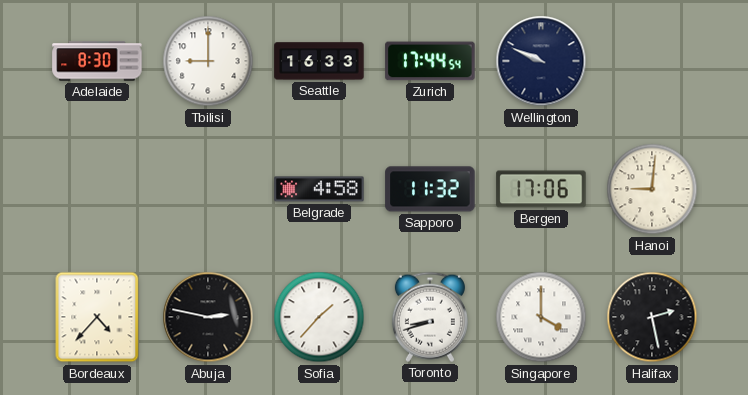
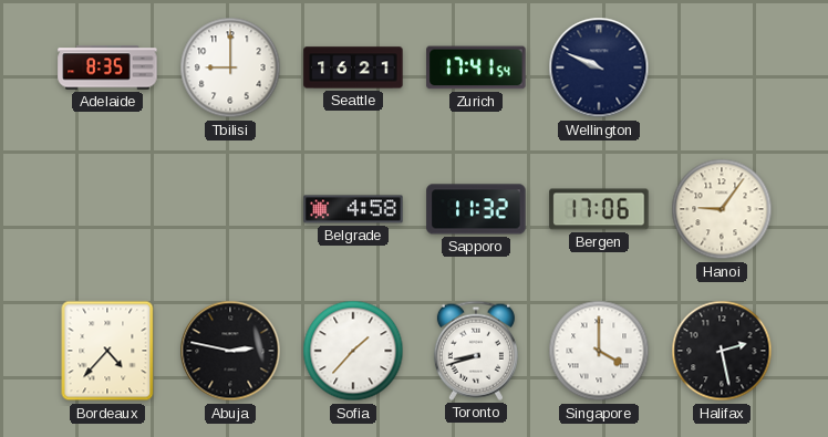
Adelaide: 8:30 -> 8:35
Seattle: 16:33 -> 16:21
Zurich: 17:44 -> 17:41
Hanoi: 9:01 -> 9:06
